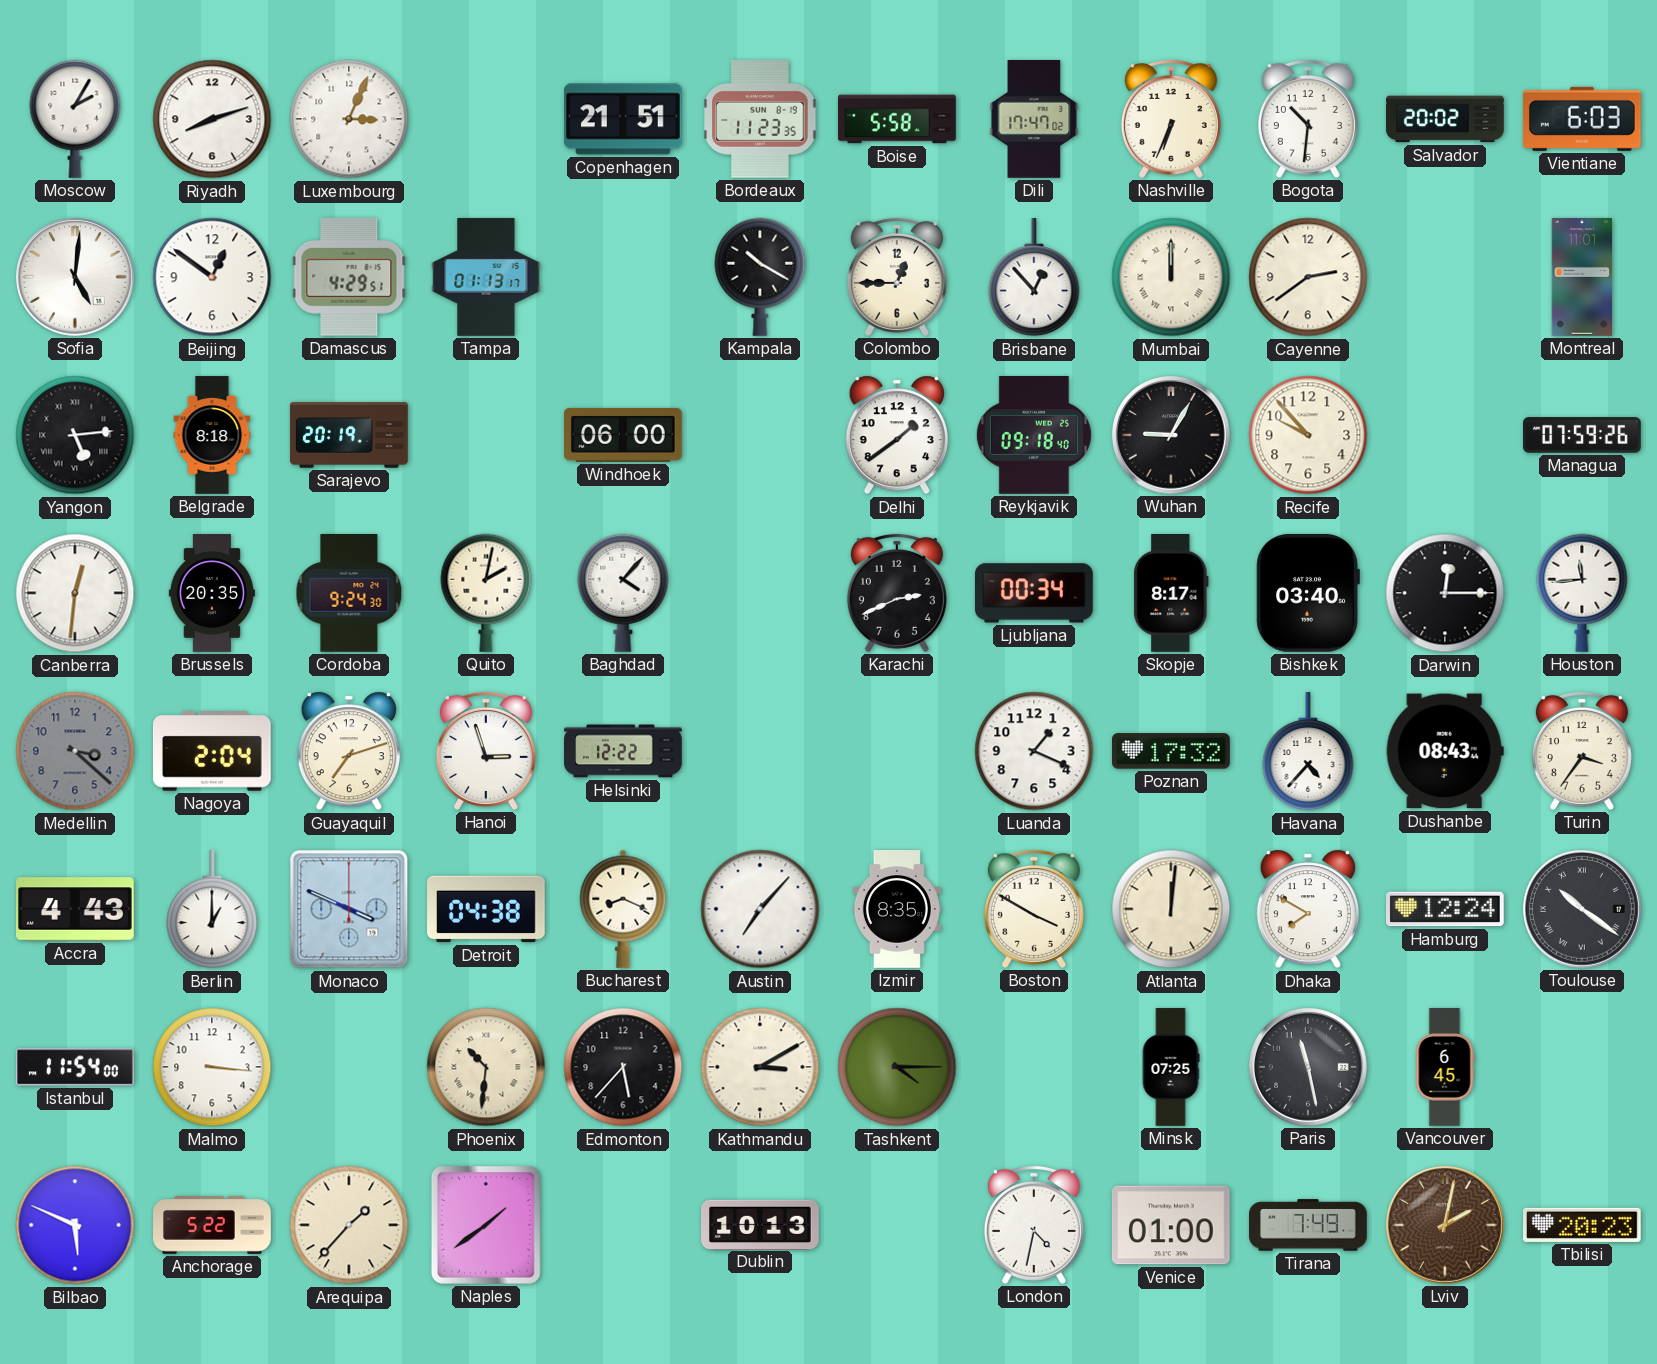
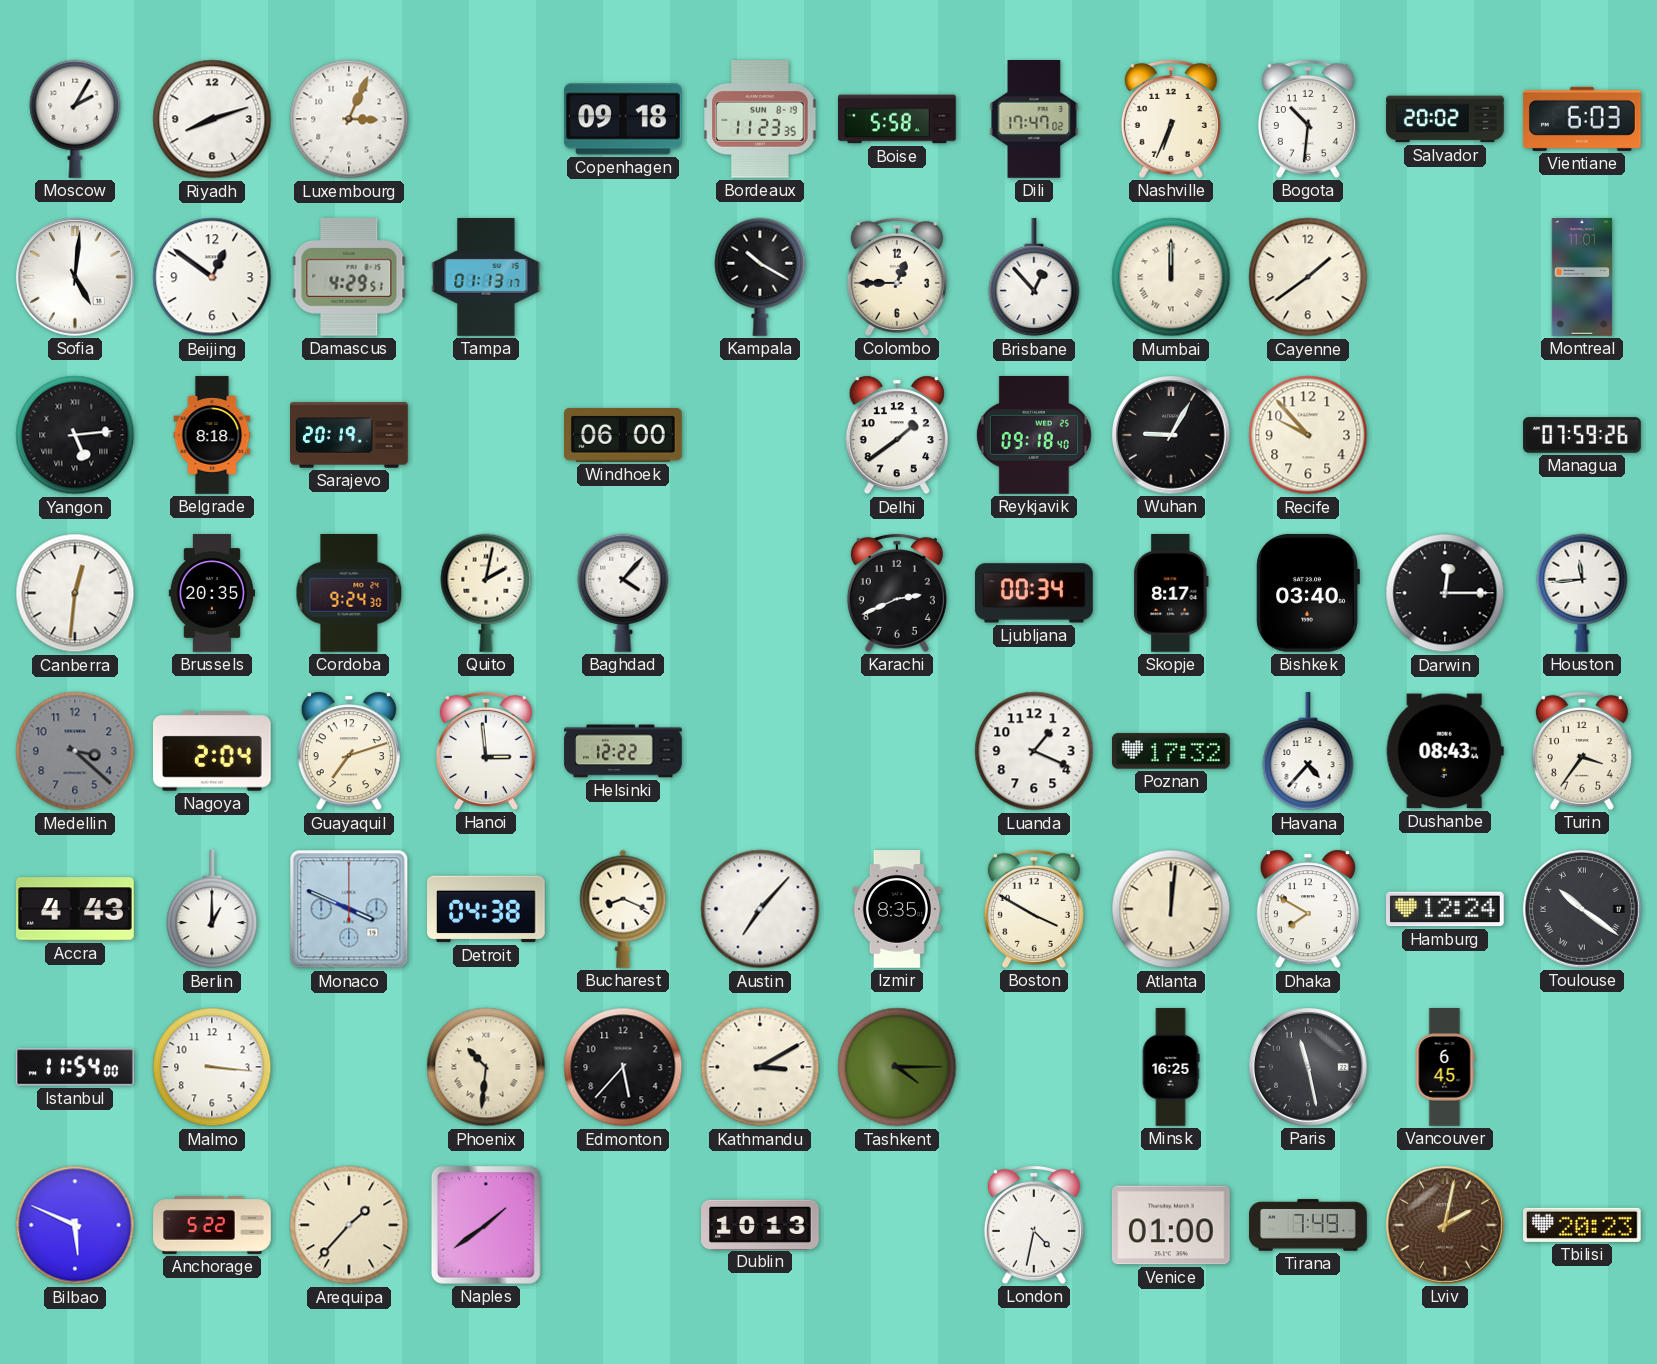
Copenhagen: 21:51 -> 09:18
Cayenne: 2:39 -> 1:39
Hanoi: 2:57 -> 2:59
Minsk: 07:25 -> 16:25
